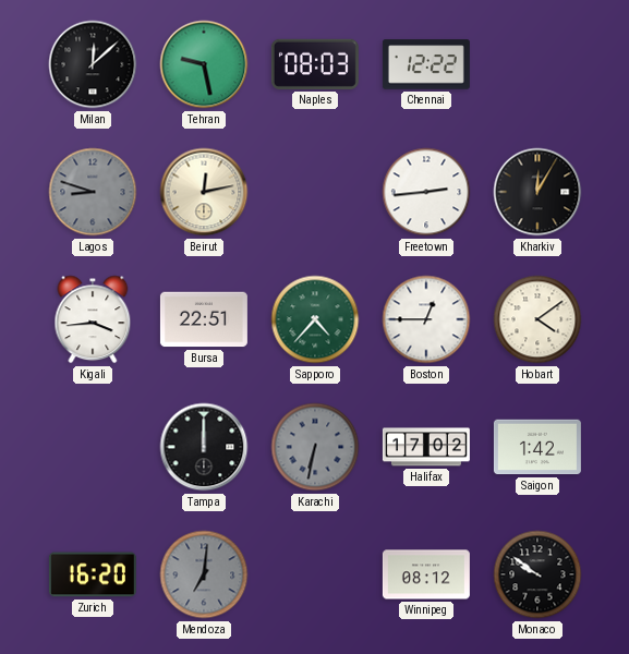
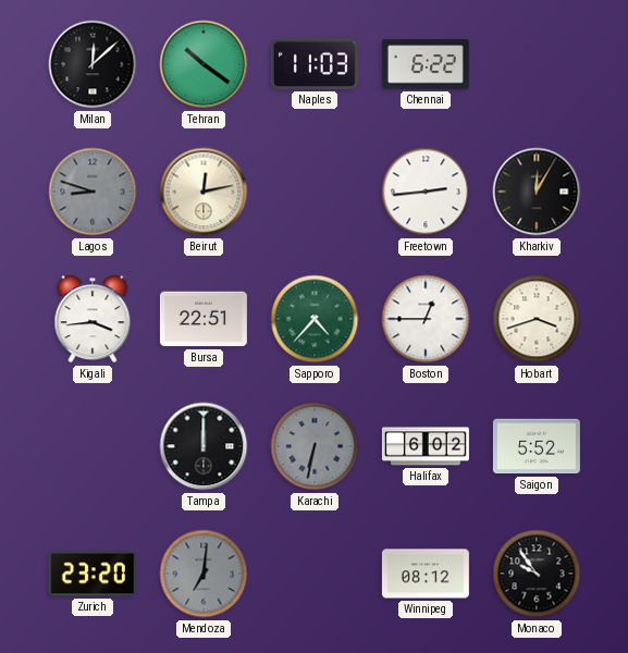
Tehran: 9:28 -> 10:21
Naples: 08:03 -> 11:03
Chennai: 12:22 -> 6:22
Hobart: 4:09 -> 3:42
Halifax: 17:02 -> 6:02
Saigon: 1:42 -> 5:52
Zurich: 16:20 -> 23:20
Monaco: 9:51 -> 9:54
